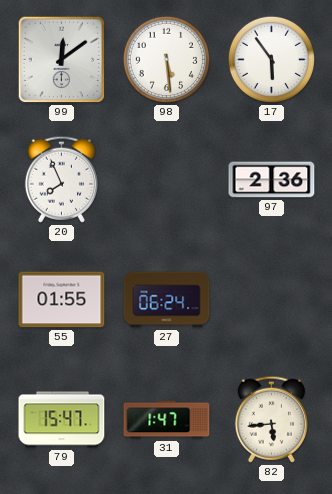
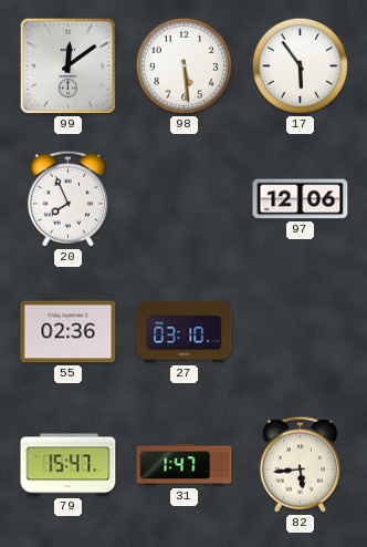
97: 2:36 -> 12:06
55: 01:55 -> 02:36
27: 06:24 -> 03:10
